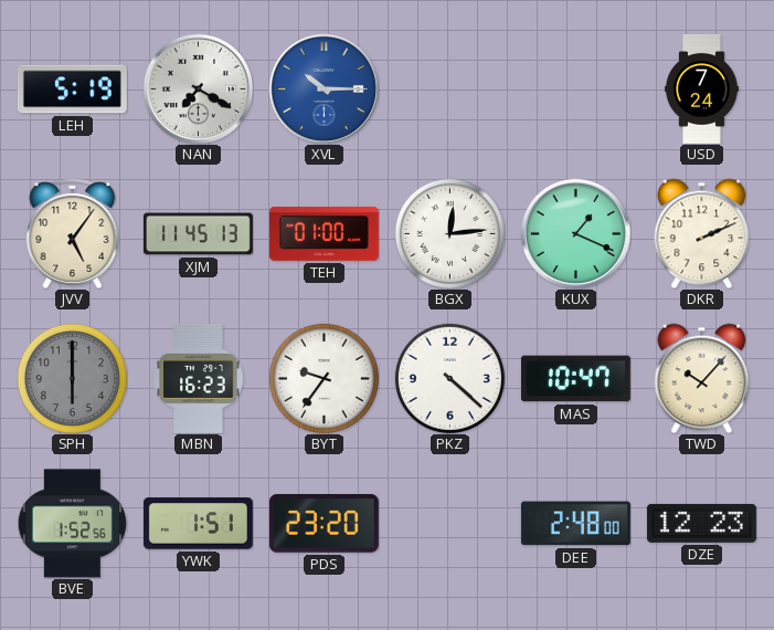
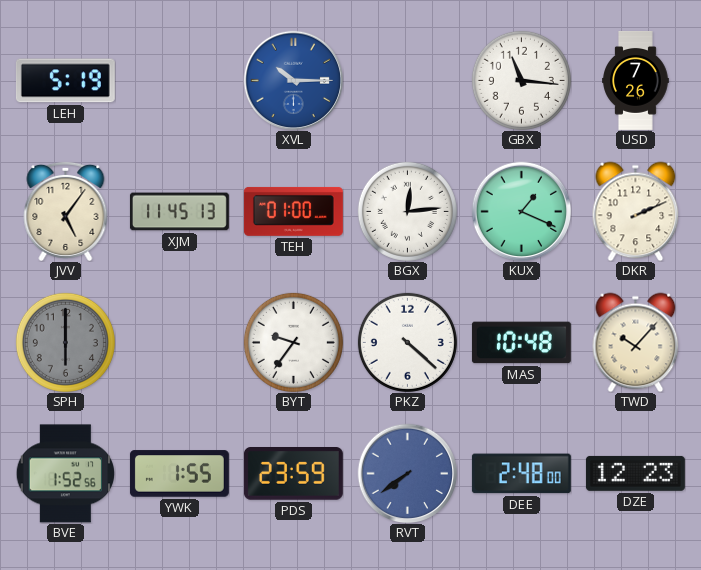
NAN: 7:20 -> none
GBX: none -> 11:16
USD: 7:24 -> 7:26
MBN: 16:23 -> none
MAS: 10:47 -> 10:48
YWK: 1:51 -> 1:55
PDS: 23:20 -> 23:59
RVT: none -> 7:39
